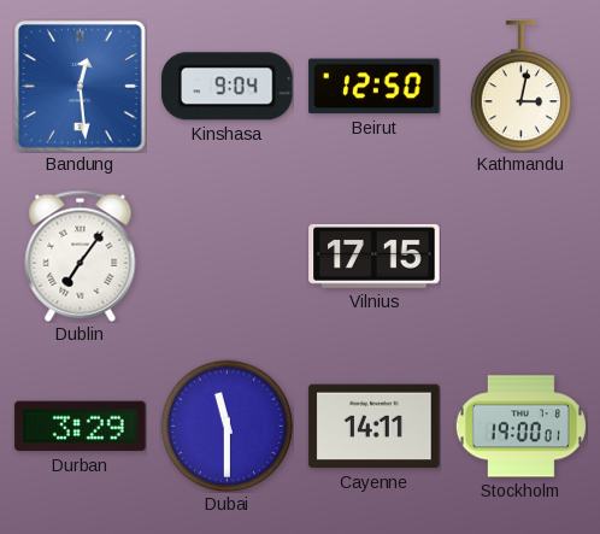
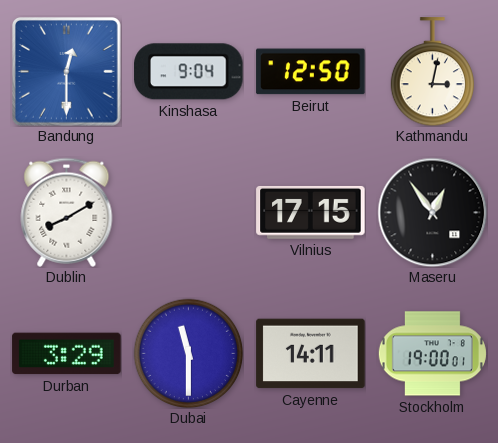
Bandung: 12:29 -> 12:30
Dublin: 7:06 -> 8:10
Maseru: none -> 12:54
